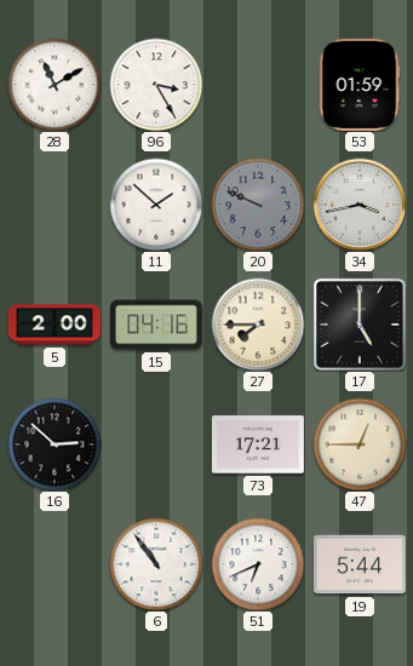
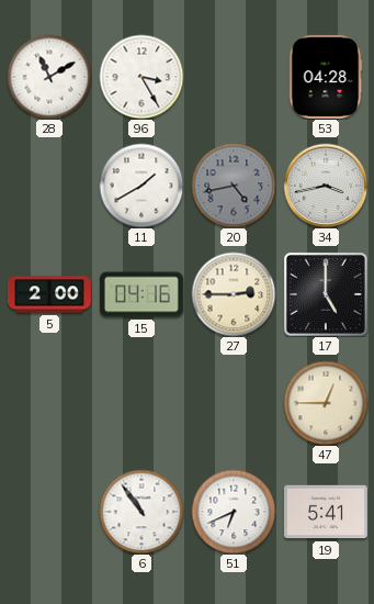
53: 01:59 -> 04:28
11: 1:52 -> 1:40
20: 9:49 -> 4:43
27: 7:45 -> 2:45
16: 2:52 -> none
73: 17:21 -> none
19: 5:44 -> 5:41
